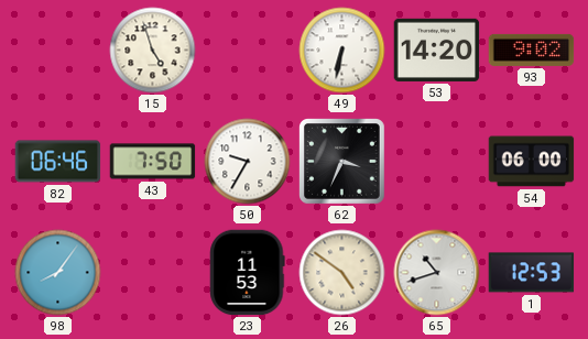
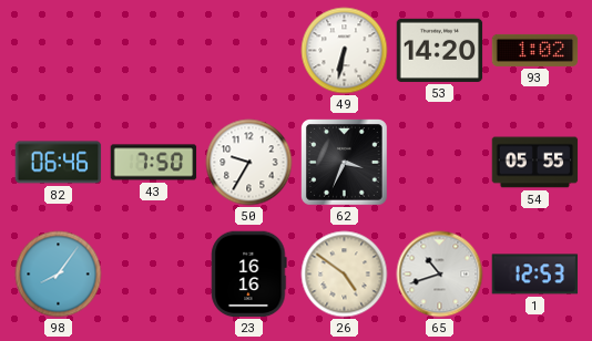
15: 4:57 -> none
93: 9:02 -> 1:02
54: 06:00 -> 05:55
23: 11:53 -> 16:16
